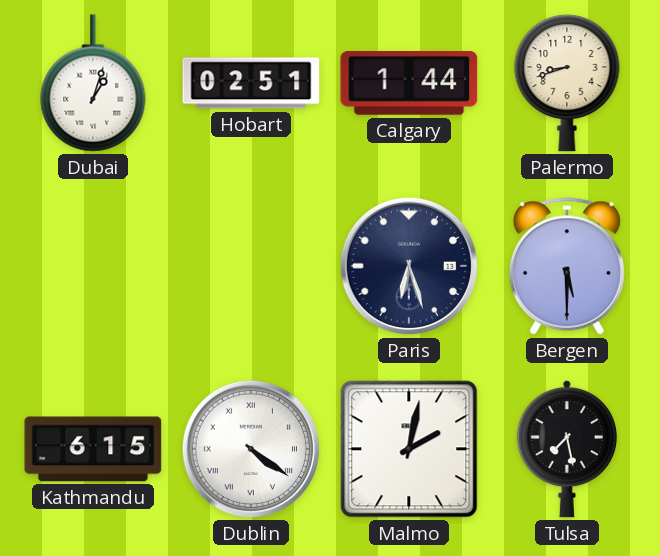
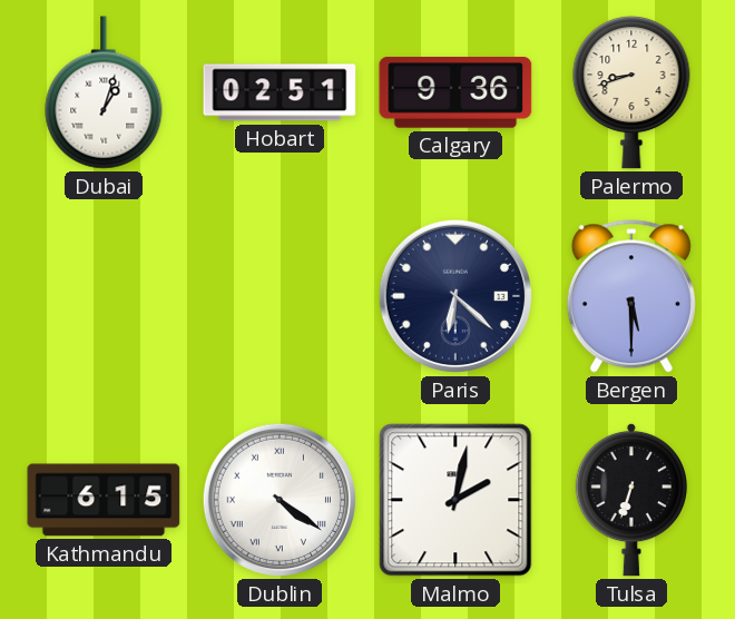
Calgary: 1:44 -> 9:36
Paris: 6:27 -> 6:22
Tulsa: 7:28 -> 6:33
